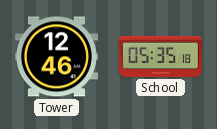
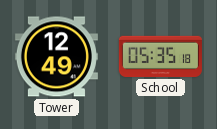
Tower: 12:46 -> 12:49
